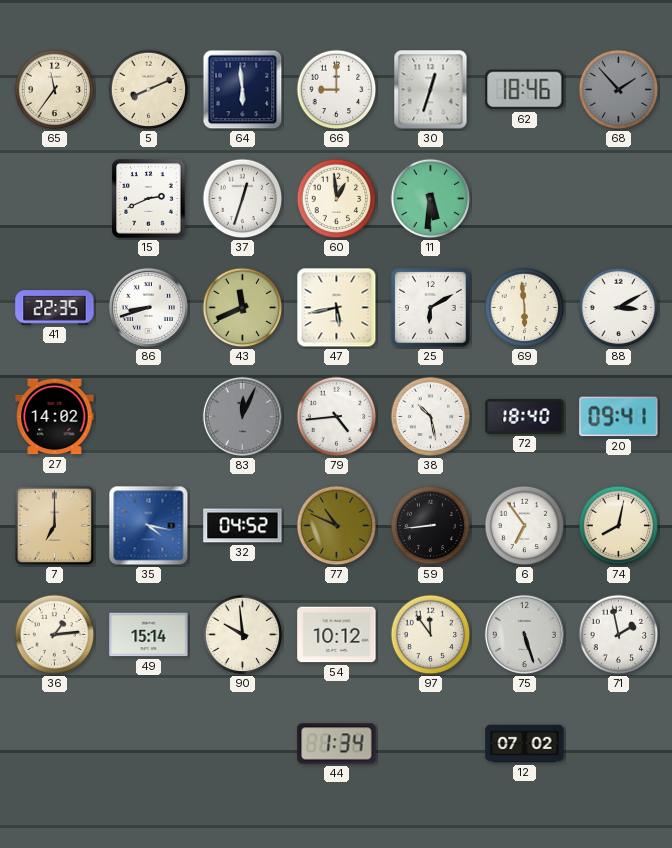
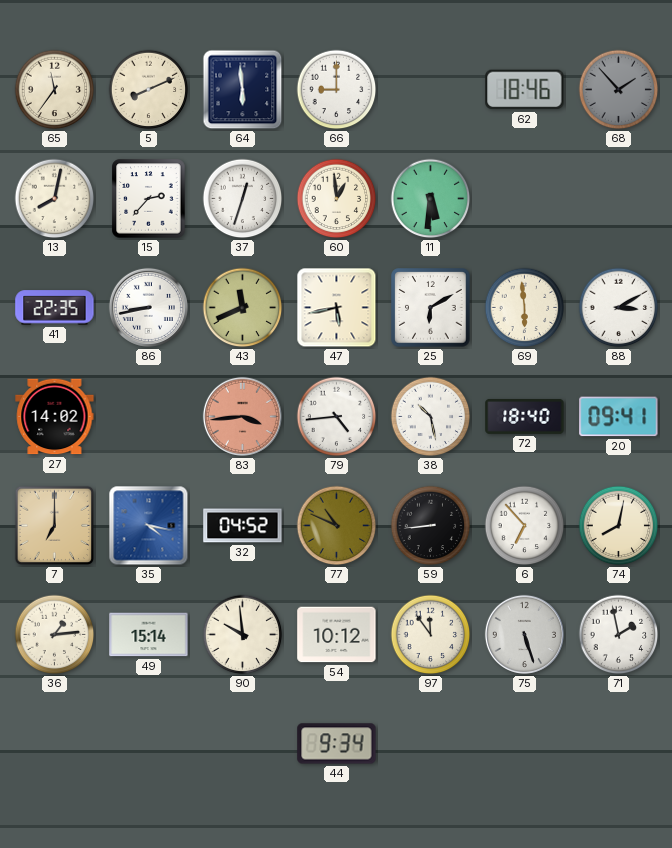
30: 12:33 -> none
13: none -> 8:02
15: 2:41 -> 2:37
86: 8:42 -> 8:43
83: 12:04 -> 3:44
83 dial: grey -> salmon
6: 6:54 -> 6:53
44: 1:34 -> 9:34
12: 07:02 -> none
